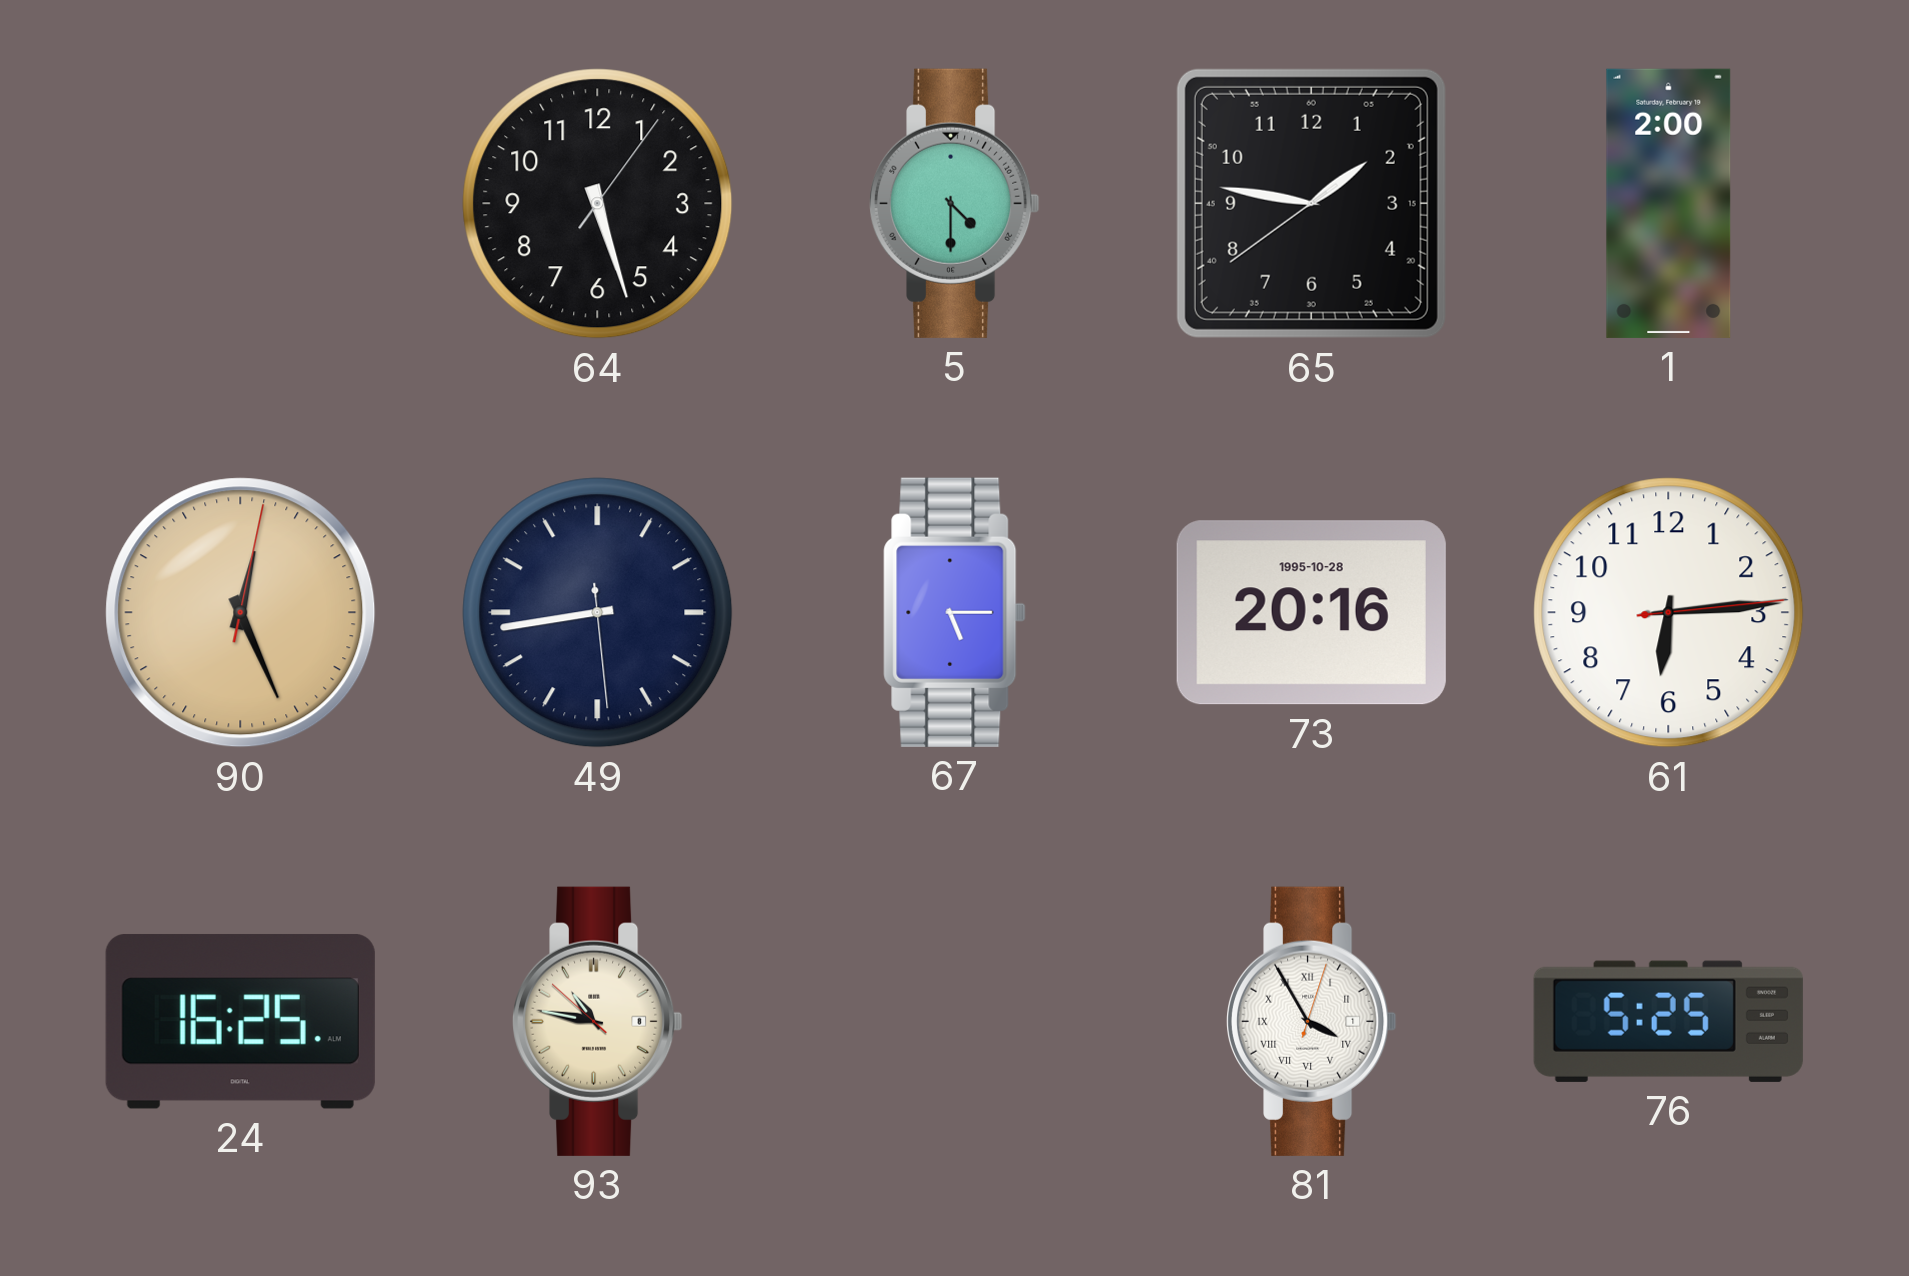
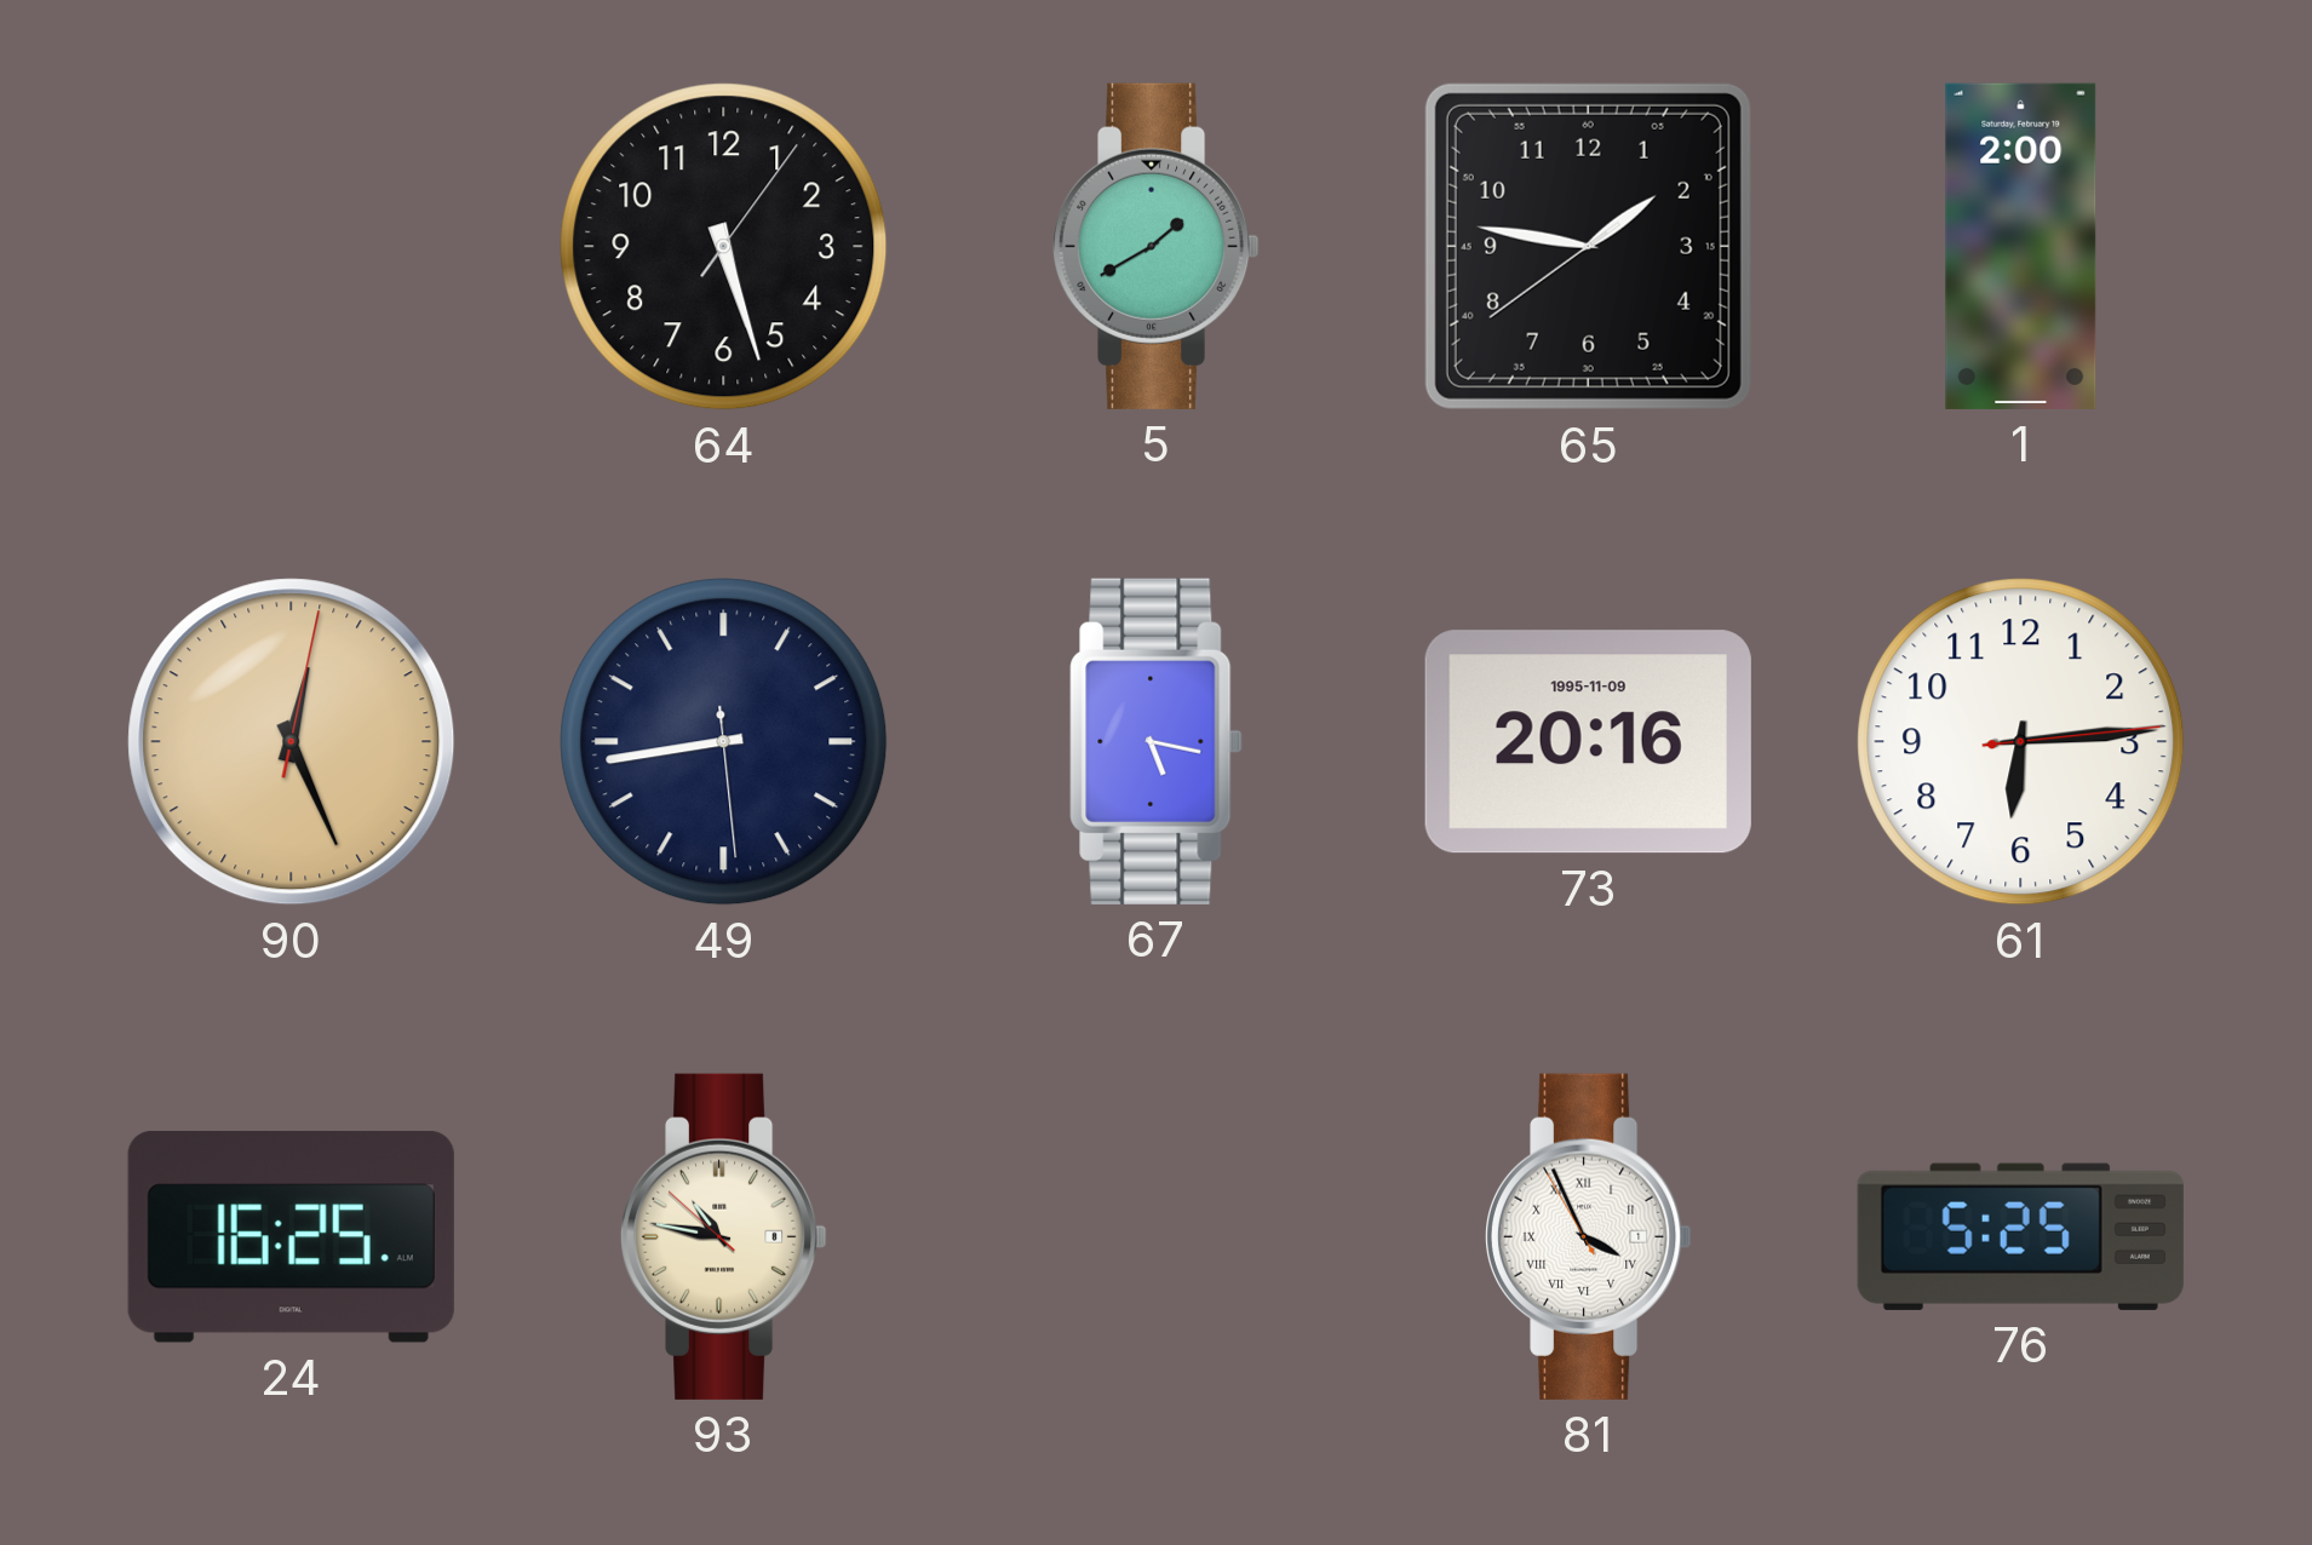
5: 4:30 -> 1:40
67: 5:15 -> 5:17
73 date: 1995-10-28 -> 1995-11-09
81: 3:55:03 -> 3:55:55
